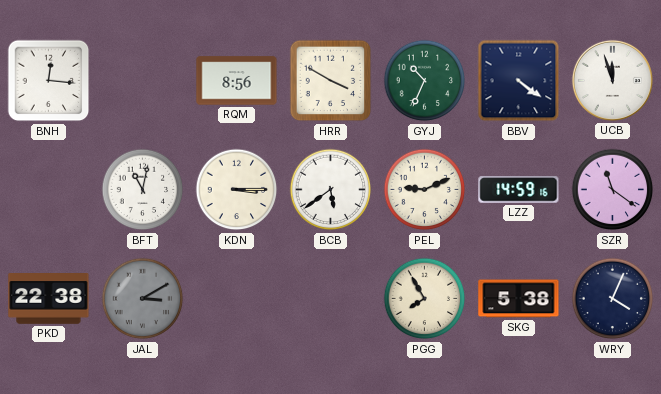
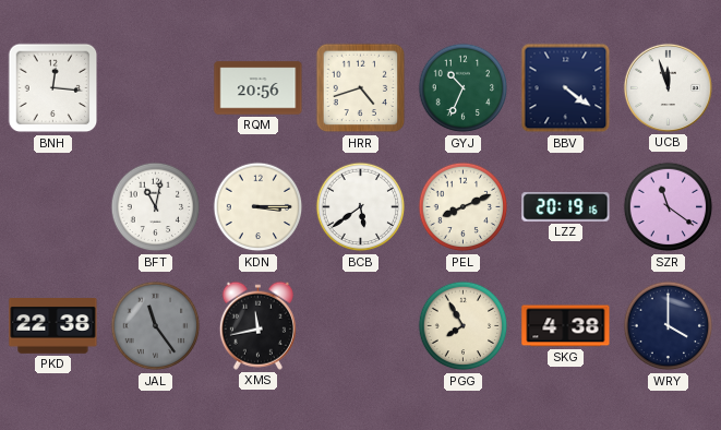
RQM: 8:56 -> 20:56
HRR: 3:50 -> 4:42
PEL: 9:11 -> 8:11
LZZ: 14:59 -> 20:19
JAL: 3:10 -> 11:24
XMS: none -> 11:43
SKG: 5:38 -> 4:38
WRY: 4:04 -> 4:00
